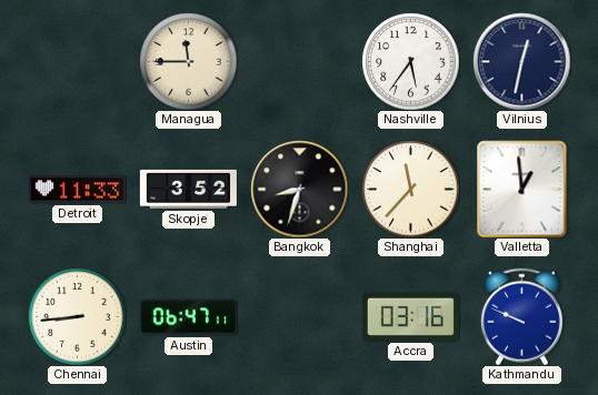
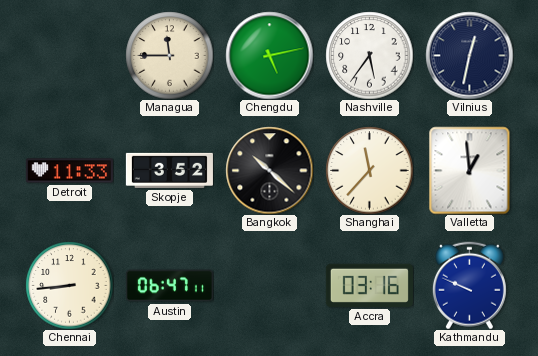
Chengdu: none -> 5:13
Bangkok: 8:33 -> 10:22
